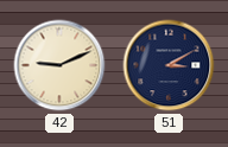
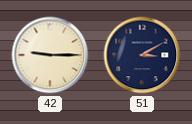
42: 9:11 -> 9:15
